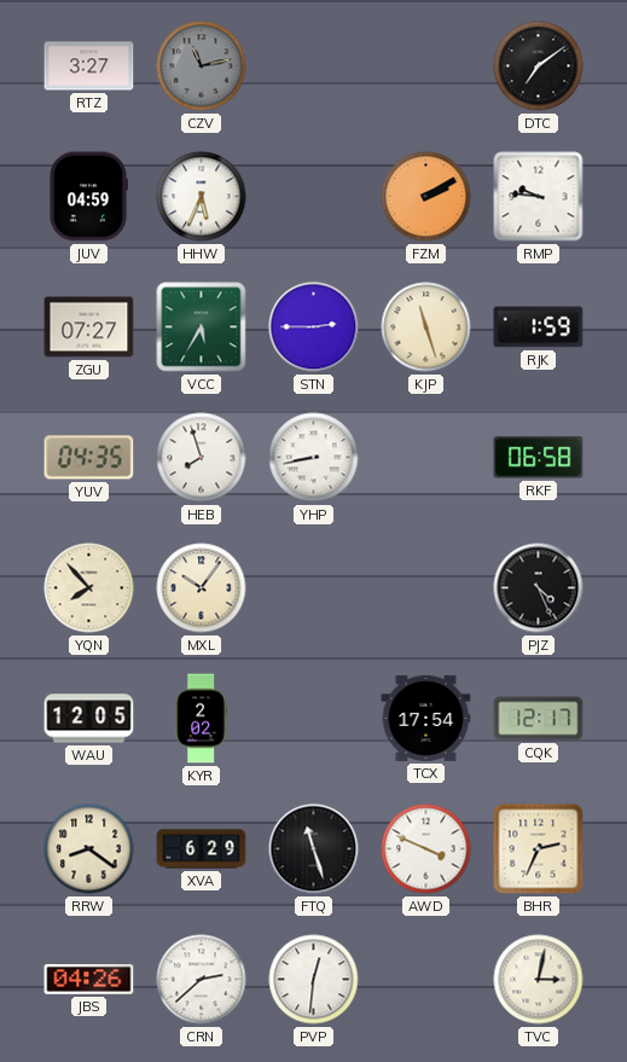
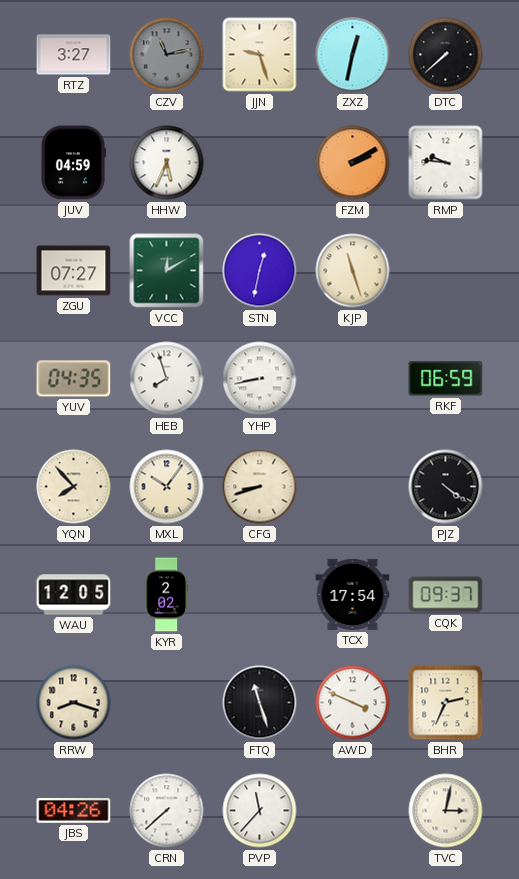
JJN: none -> 9:27
ZXZ: none -> 12:32
DTC: 7:09 -> 7:38
VCC: 5:35 -> 12:10
STN: 2:45 -> 12:32
RJK: 1:59 -> none
RKF: 06:58 -> 06:59
CFG: none -> 8:42
PJZ: 4:26 -> 4:21
CQK: 12:17 -> 09:37
RRW: 8:21 -> 8:18
XVA: 6:29 -> none
CRN: 2:38 -> 7:38
PVP: 12:31 -> 11:37
